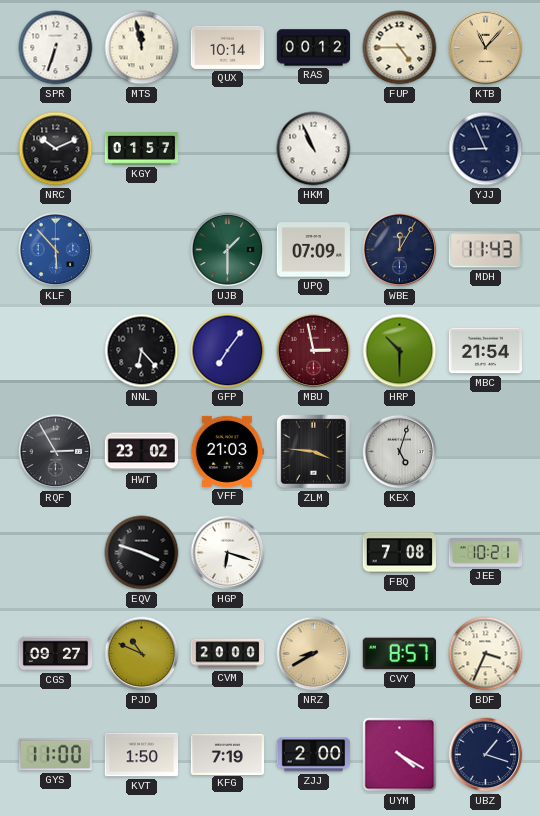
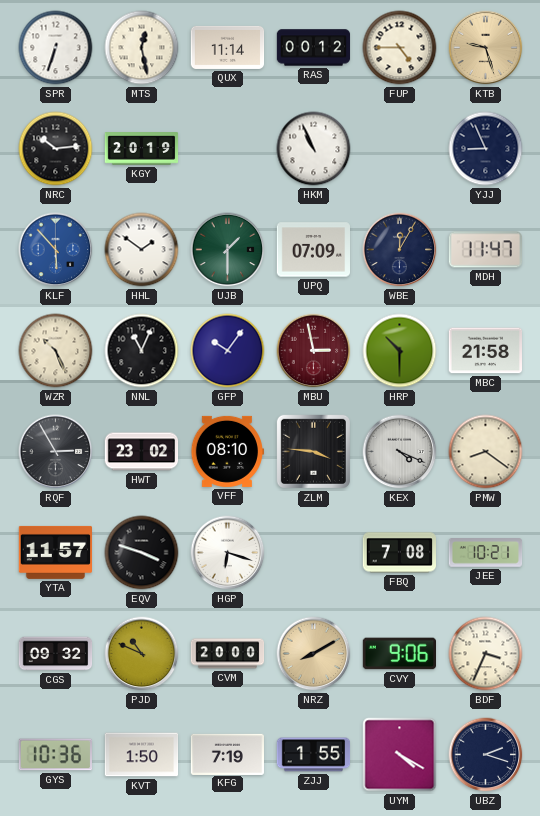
MTS: 11:58 -> 12:28
QUX: 10:14 -> 11:14
KTB: 11:07 -> 9:27
NRC: 10:11 -> 10:14
KGY: 01:57 -> 20:19
HHL: none -> 1:51
MDH: 11:43 -> 11:47
WZR: none -> 10:26
NNL: 6:23 -> 11:04
GFP: 7:06 -> 10:06
MBC: 21:54 -> 21:58
VFF: 21:03 -> 08:10
KEX: 5:03 -> 4:19
PMW: none -> 8:21
YTA: none -> 11:57
CGS: 09:27 -> 09:32
NRZ: 8:40 -> 8:10
CVY: 8:57 -> 9:06
GYS: 11:00 -> 10:36
ZJJ: 2:00 -> 1:55
UBZ: 1:18 -> 2:18
